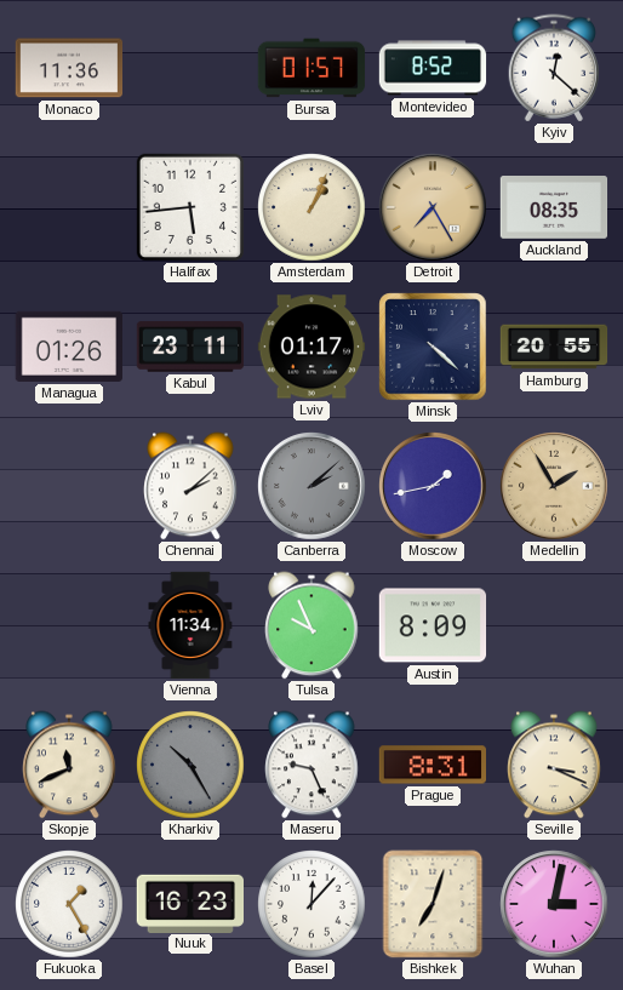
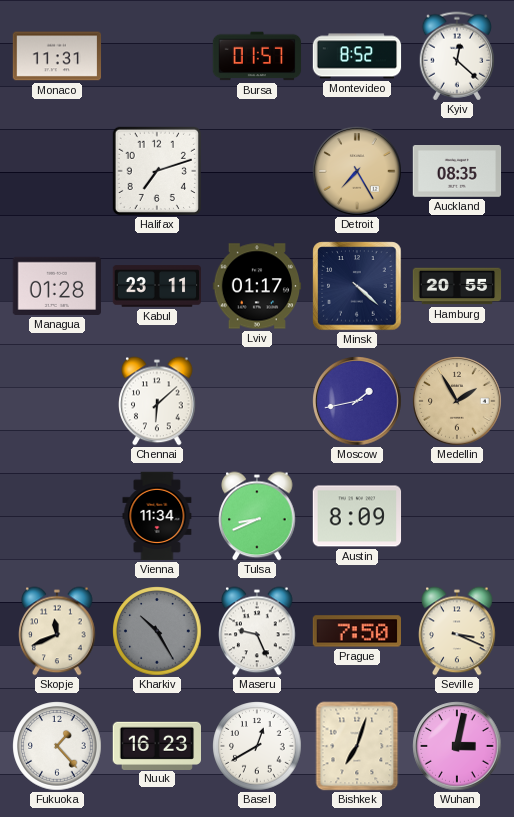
Monaco: 11:36 -> 11:31
Halifax: 5:44 -> 7:12
Amsterdam: 1:04 -> none
Managua: 01:26 -> 01:28
Chennai: 2:08 -> 6:08
Canberra: 2:08 -> none
Tulsa: 9:56 -> 8:41
Prague: 8:31 -> 7:50
Fukuoka: 1:25 -> 1:23
Basel: 12:07 -> 12:40
